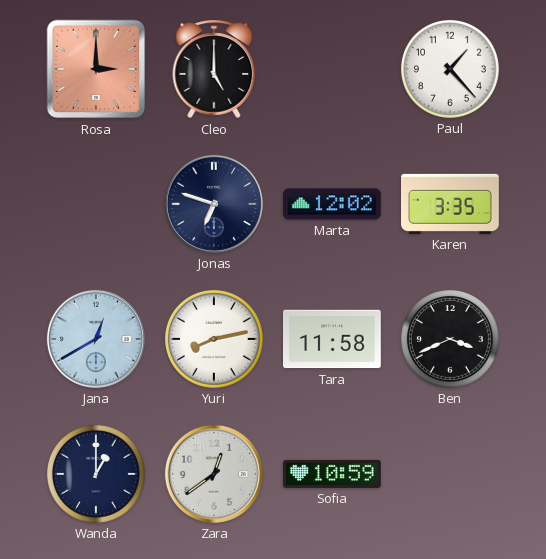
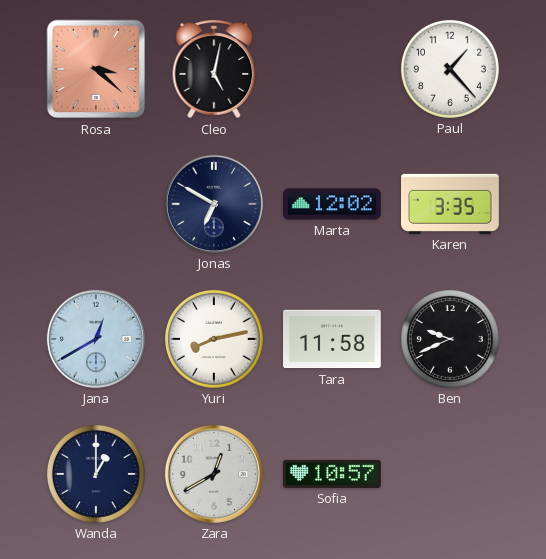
Rosa: 3:00 -> 3:22
Cleo: 5:00 -> 5:02
Jonas: 6:48 -> 6:50
Ben: 3:41 -> 9:41
Zara: 12:39 -> 12:40
Sofia: 10:59 -> 10:57
